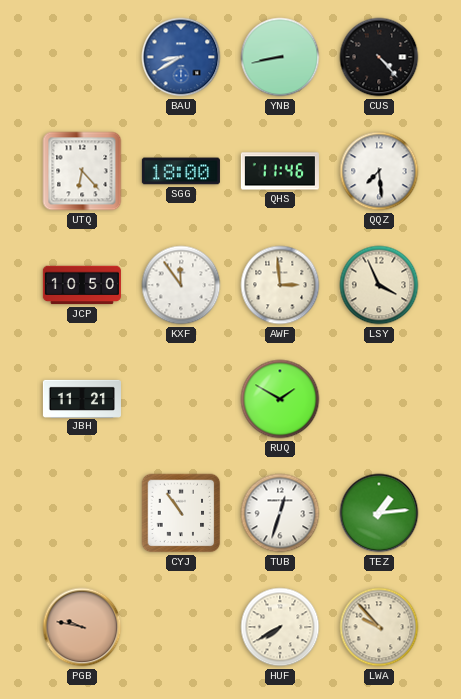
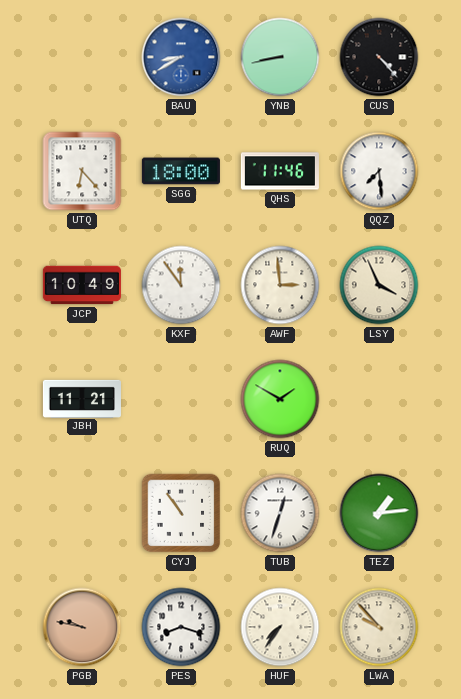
JCP: 10:50 -> 10:49
PES: none -> 8:18
HUF: 7:40 -> 7:36
